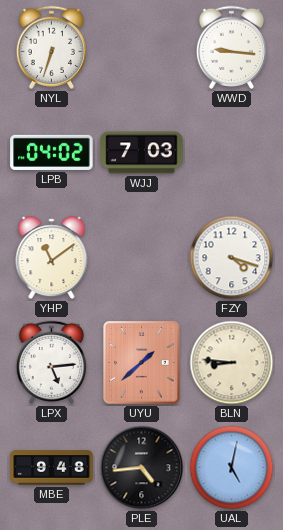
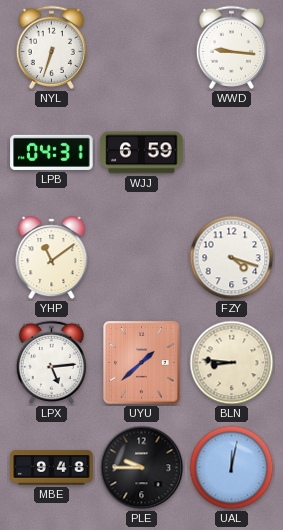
LPB: 04:02 -> 04:31
WJJ: 7:03 -> 6:59
PLE: 4:44 -> 9:45
UAL: 5:02 -> 12:02
